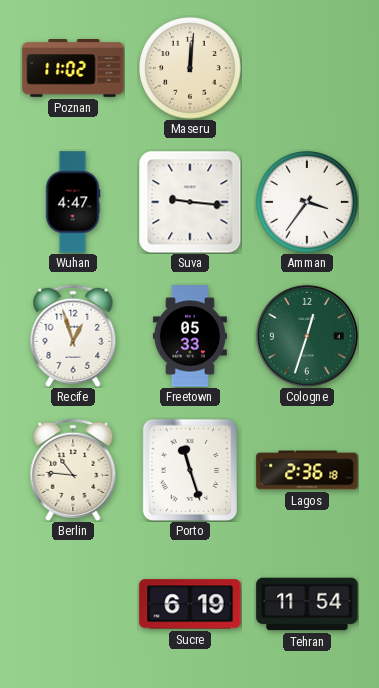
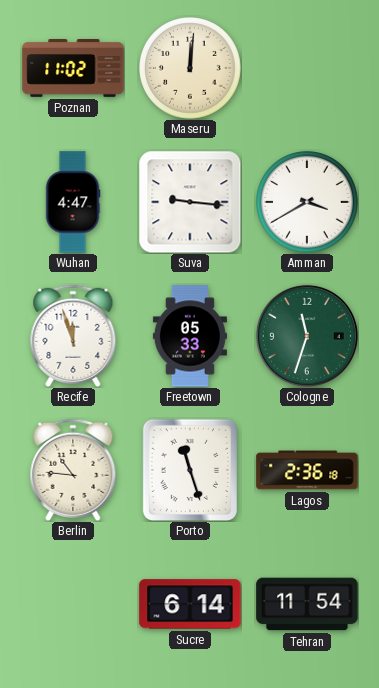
Amman: 3:36 -> 3:40
Recife: 12:57 -> 11:57
Cologne: 12:33 -> 11:33
Sucre: 6:19 -> 6:14
